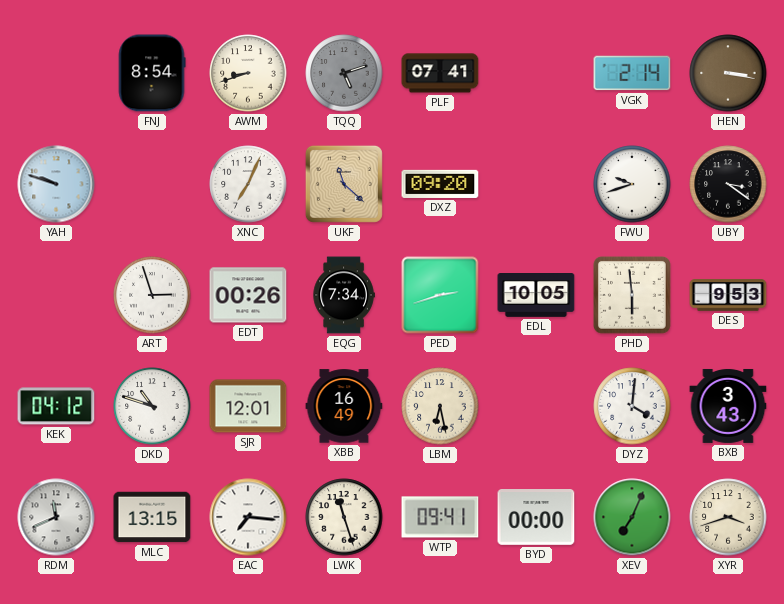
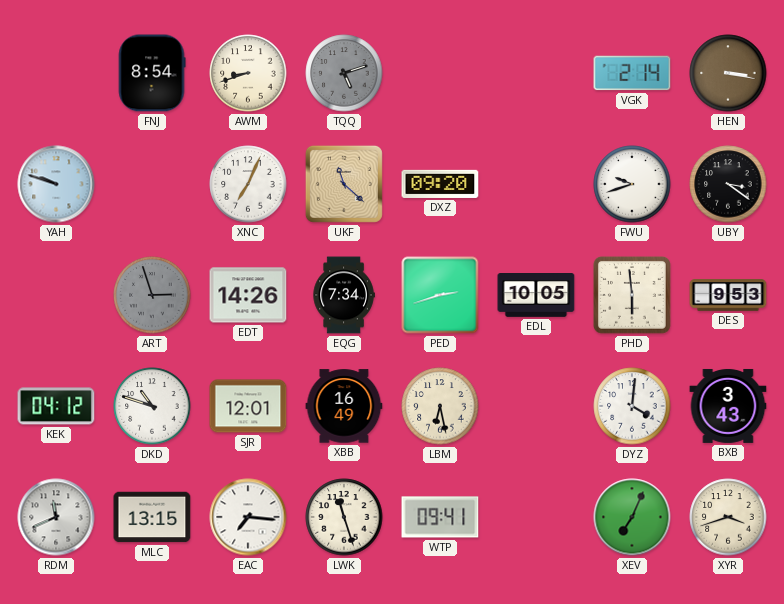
PLF: 07:41 -> none
ART dial: white -> grey
EDT: 00:26 -> 14:26
BYD: 00:00 -> none
